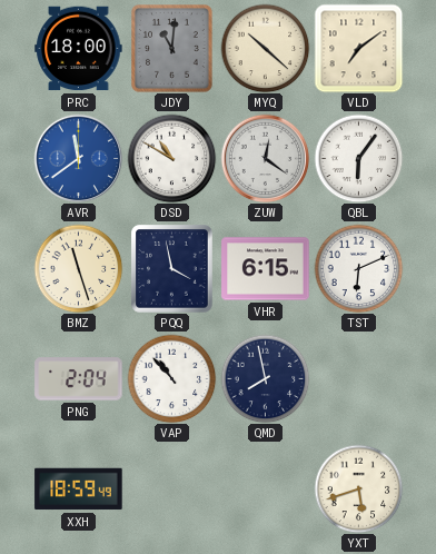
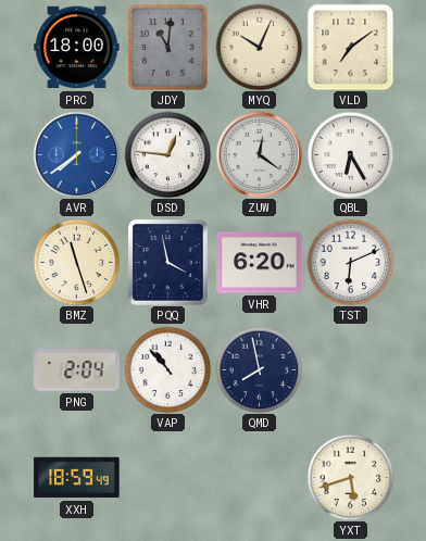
MYQ: 10:22 -> 10:04
AVR: 11:39 -> 7:39
DSD: 10:50 -> 12:46
QBL: 6:06 -> 6:25
VHR: 6:15 -> 6:20
